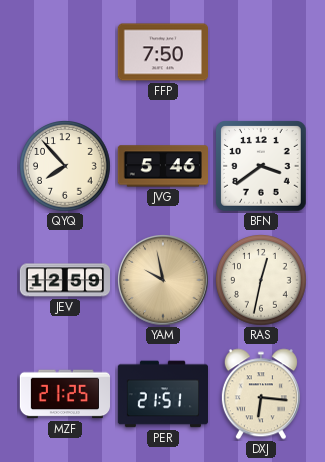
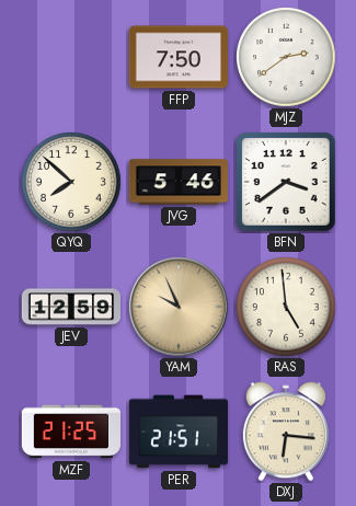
MJZ: none -> 2:39
QYQ: 7:53 -> 7:52
YAM: 9:58 -> 9:56
RAS: 12:32 -> 4:59
